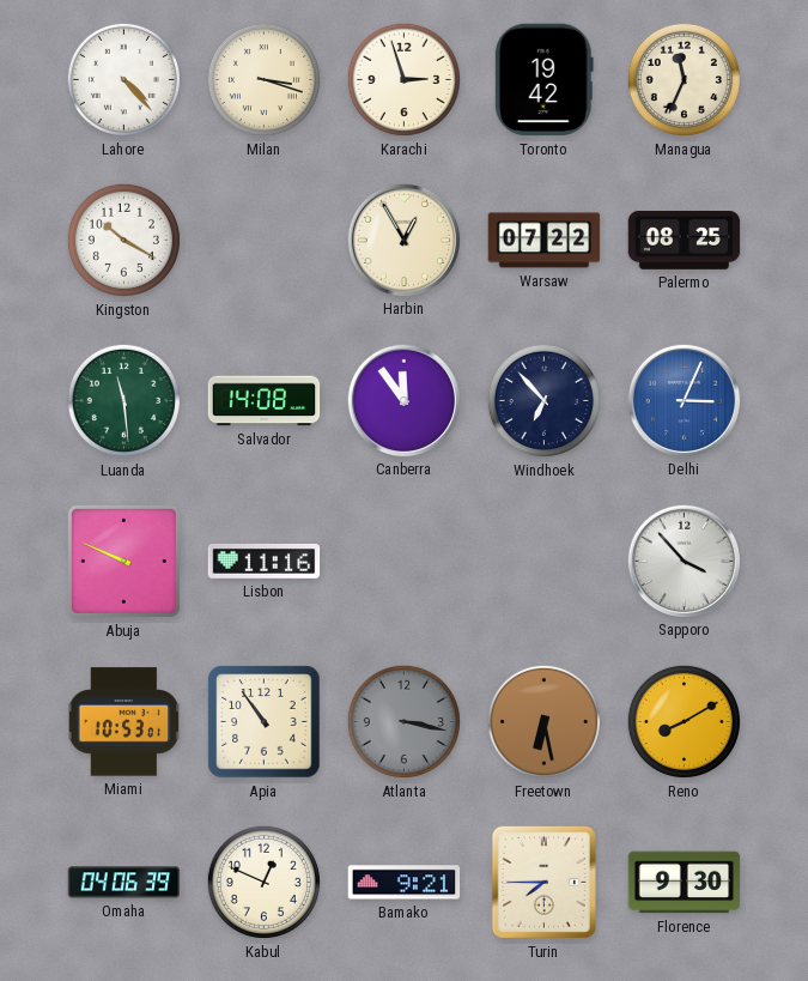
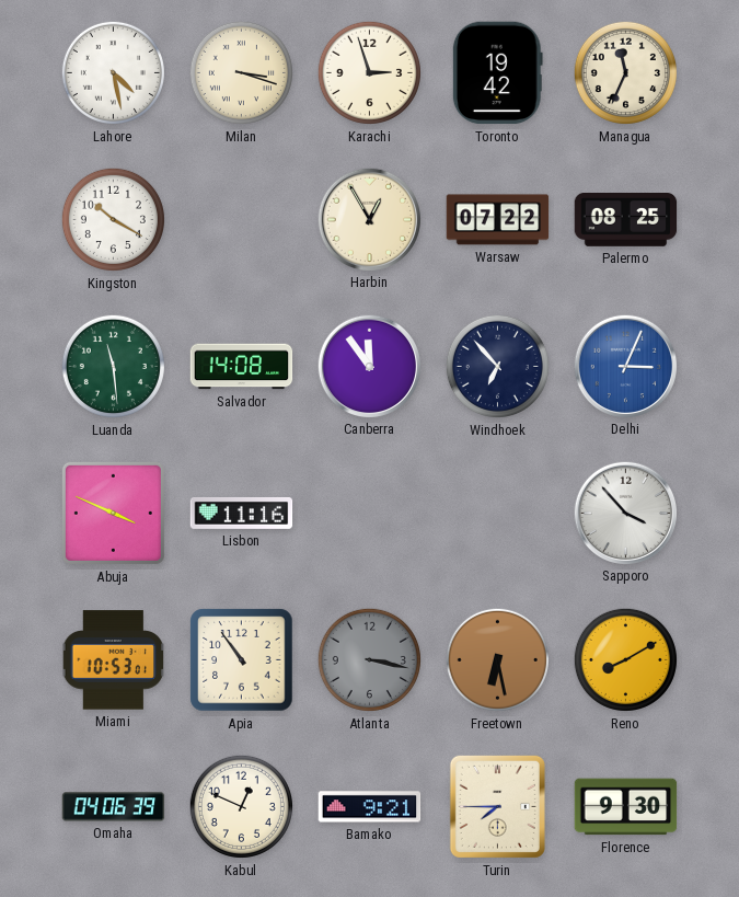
Lahore: 4:23 -> 4:28
Abuja: 9:49 -> 3:49
